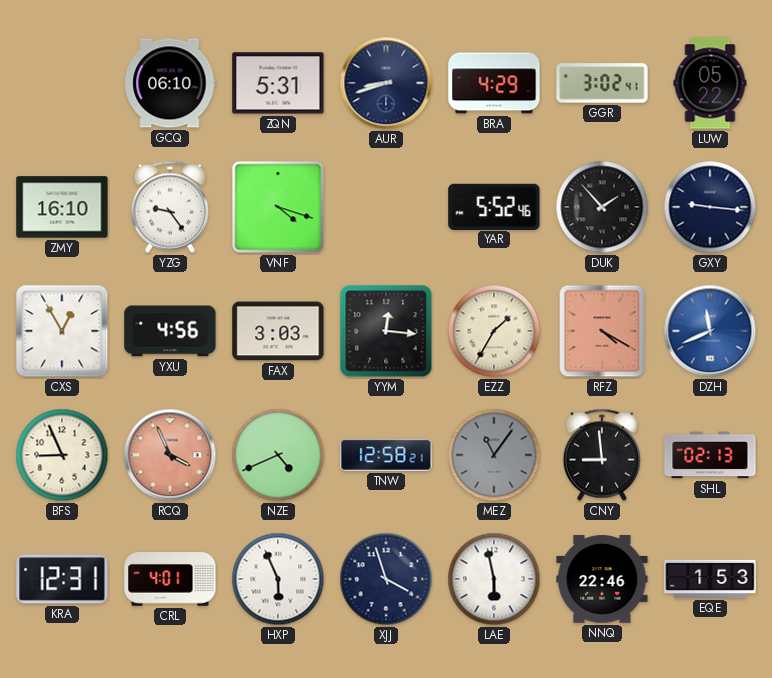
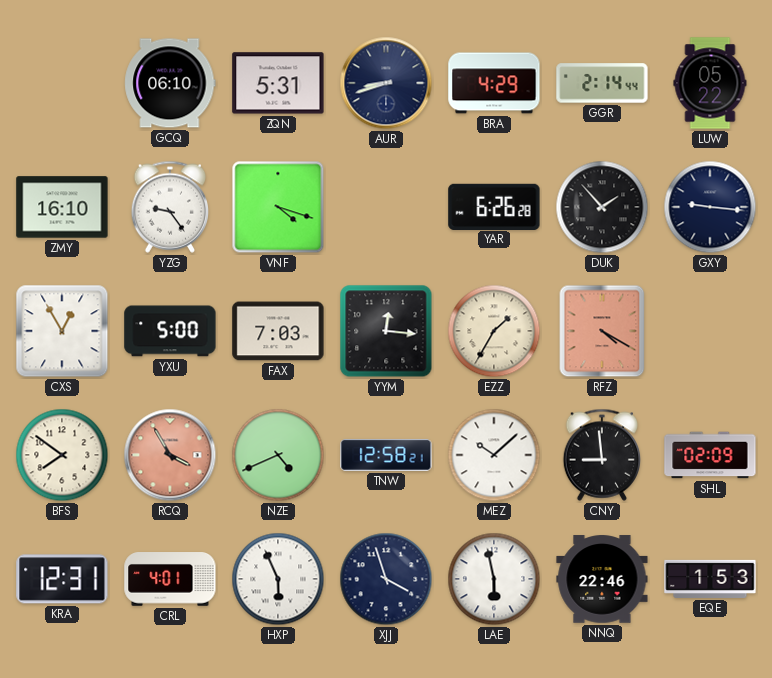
GGR: 3:02 -> 2:14
YAR: 5:52 -> 6:26
YXU: 4:56 -> 5:00
FAX: 3:03 -> 7:03
DZH: 11:41 -> none
BFS: 8:56 -> 7:51
RCQ: 3:56 -> 3:55
MEZ: 11:06 -> 10:08
MEZ dial: grey -> white
SHL: 02:13 -> 02:09
